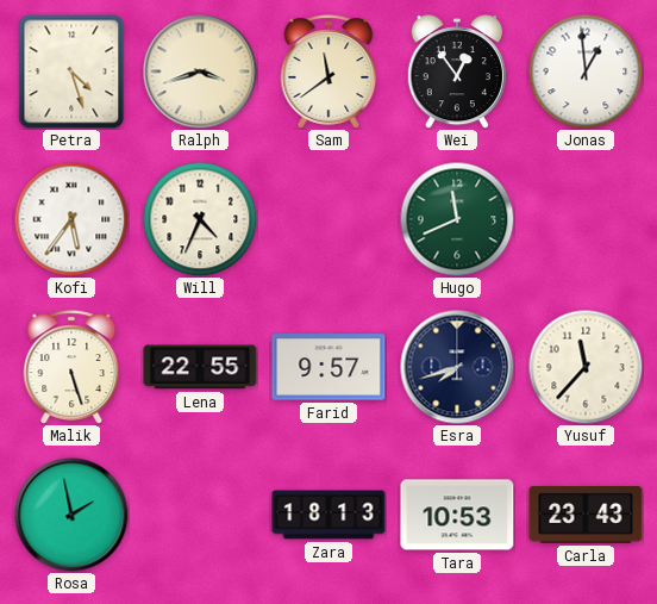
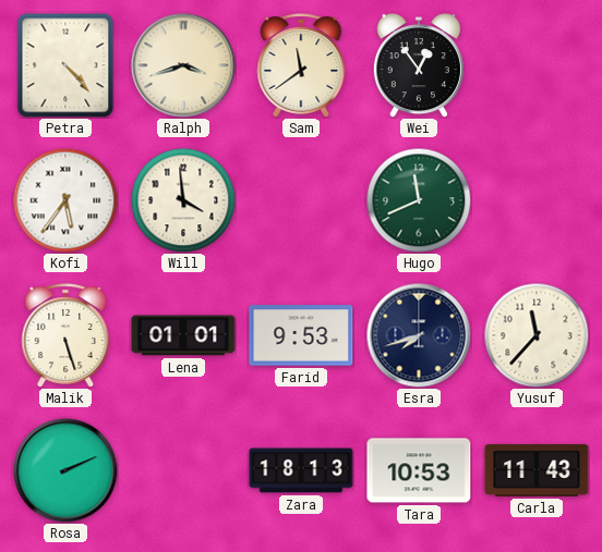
Petra: 4:27 -> 4:23
Jonas: 12:59 -> none
Will: 4:34 -> 3:59
Lena: 22:55 -> 01:01
Farid: 9:57 -> 9:53
Rosa: 1:58 -> 2:11
Carla: 23:43 -> 11:43
